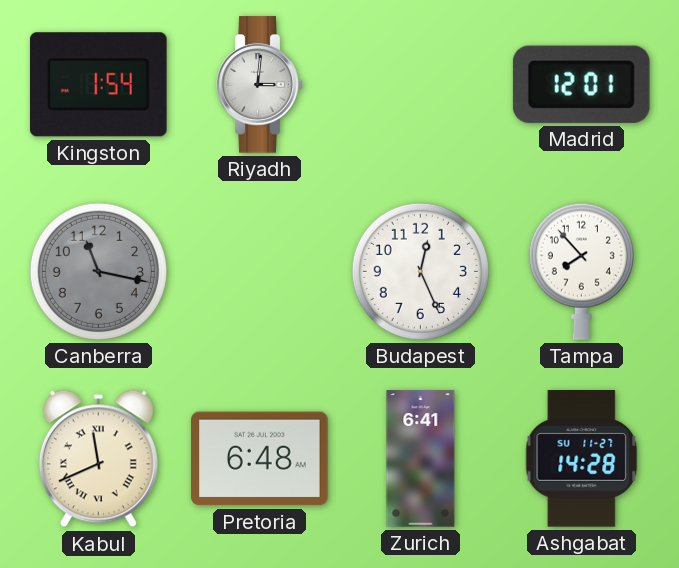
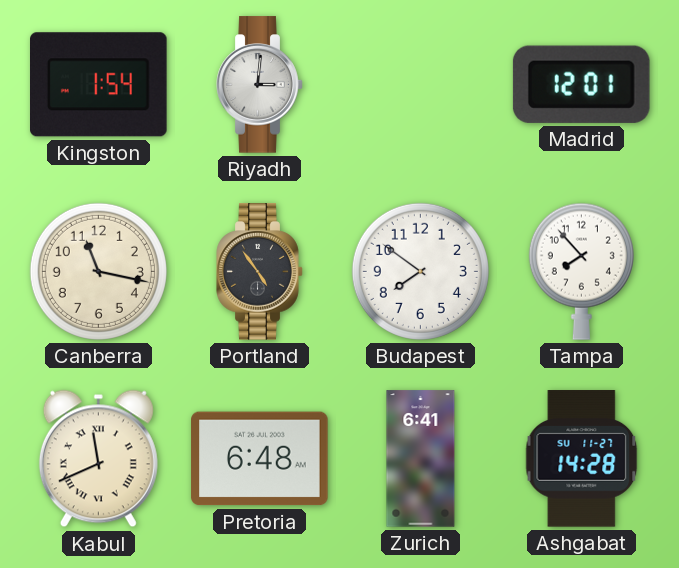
Canberra dial: grey -> cream
Portland: none -> 4:54
Budapest: 12:26 -> 7:51
